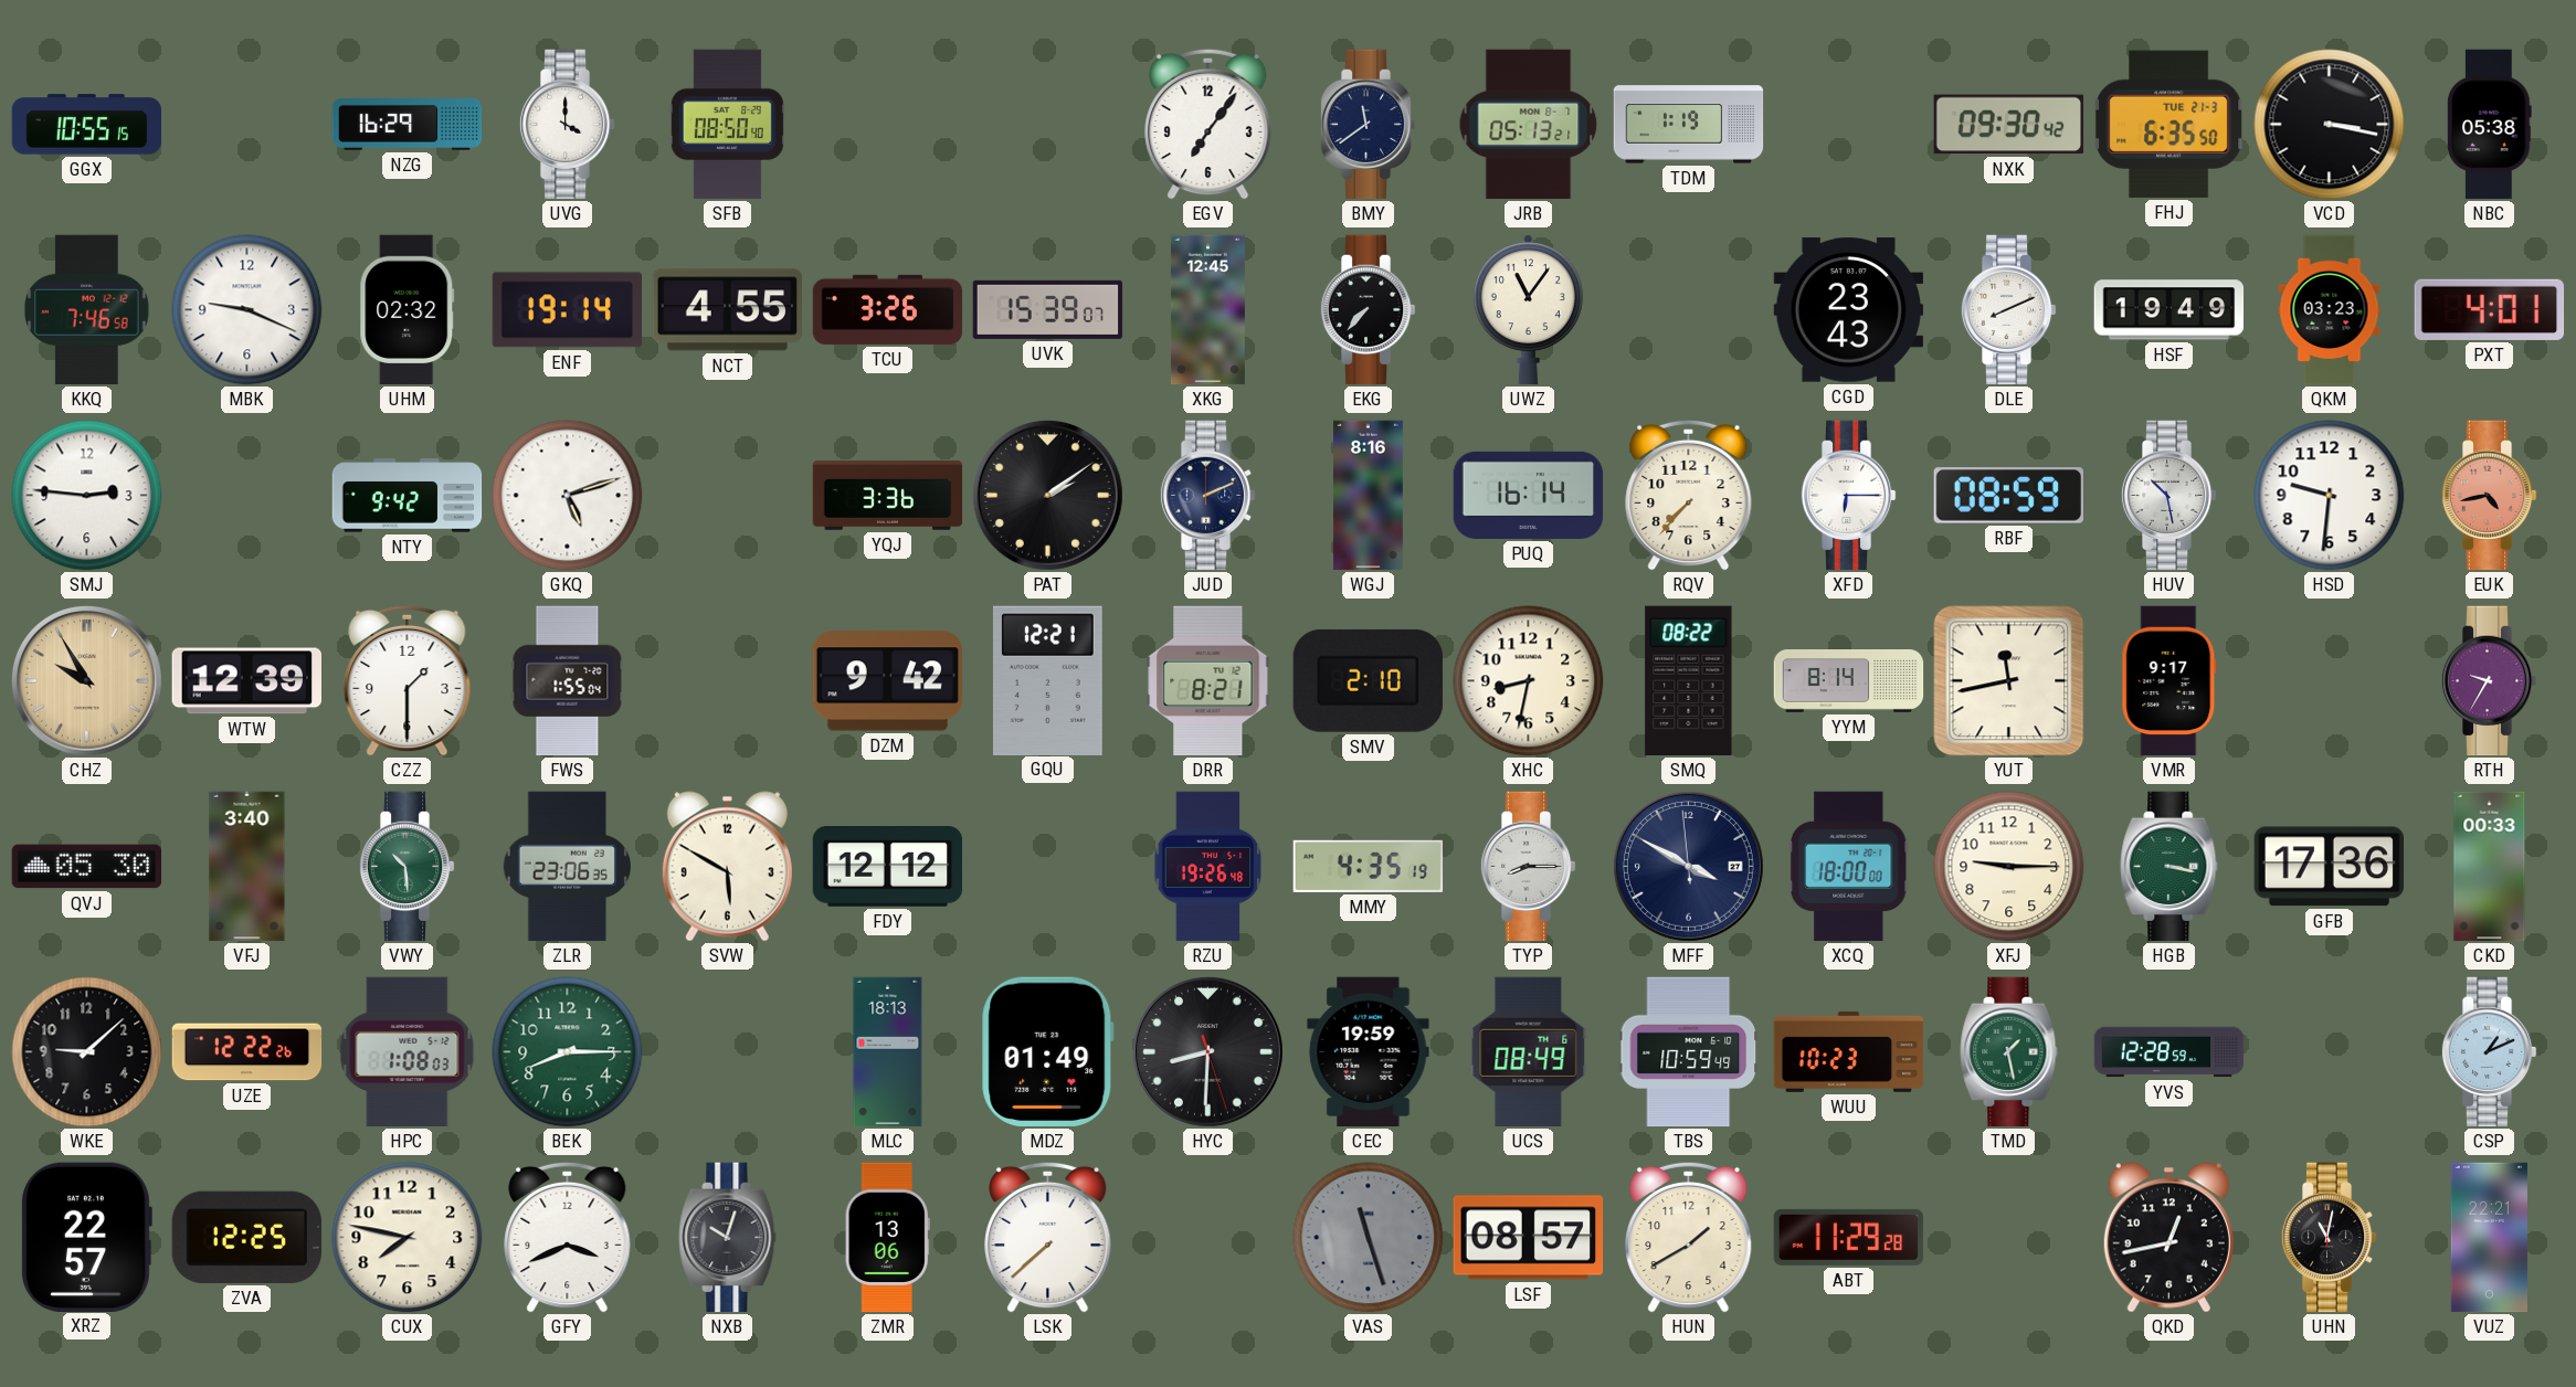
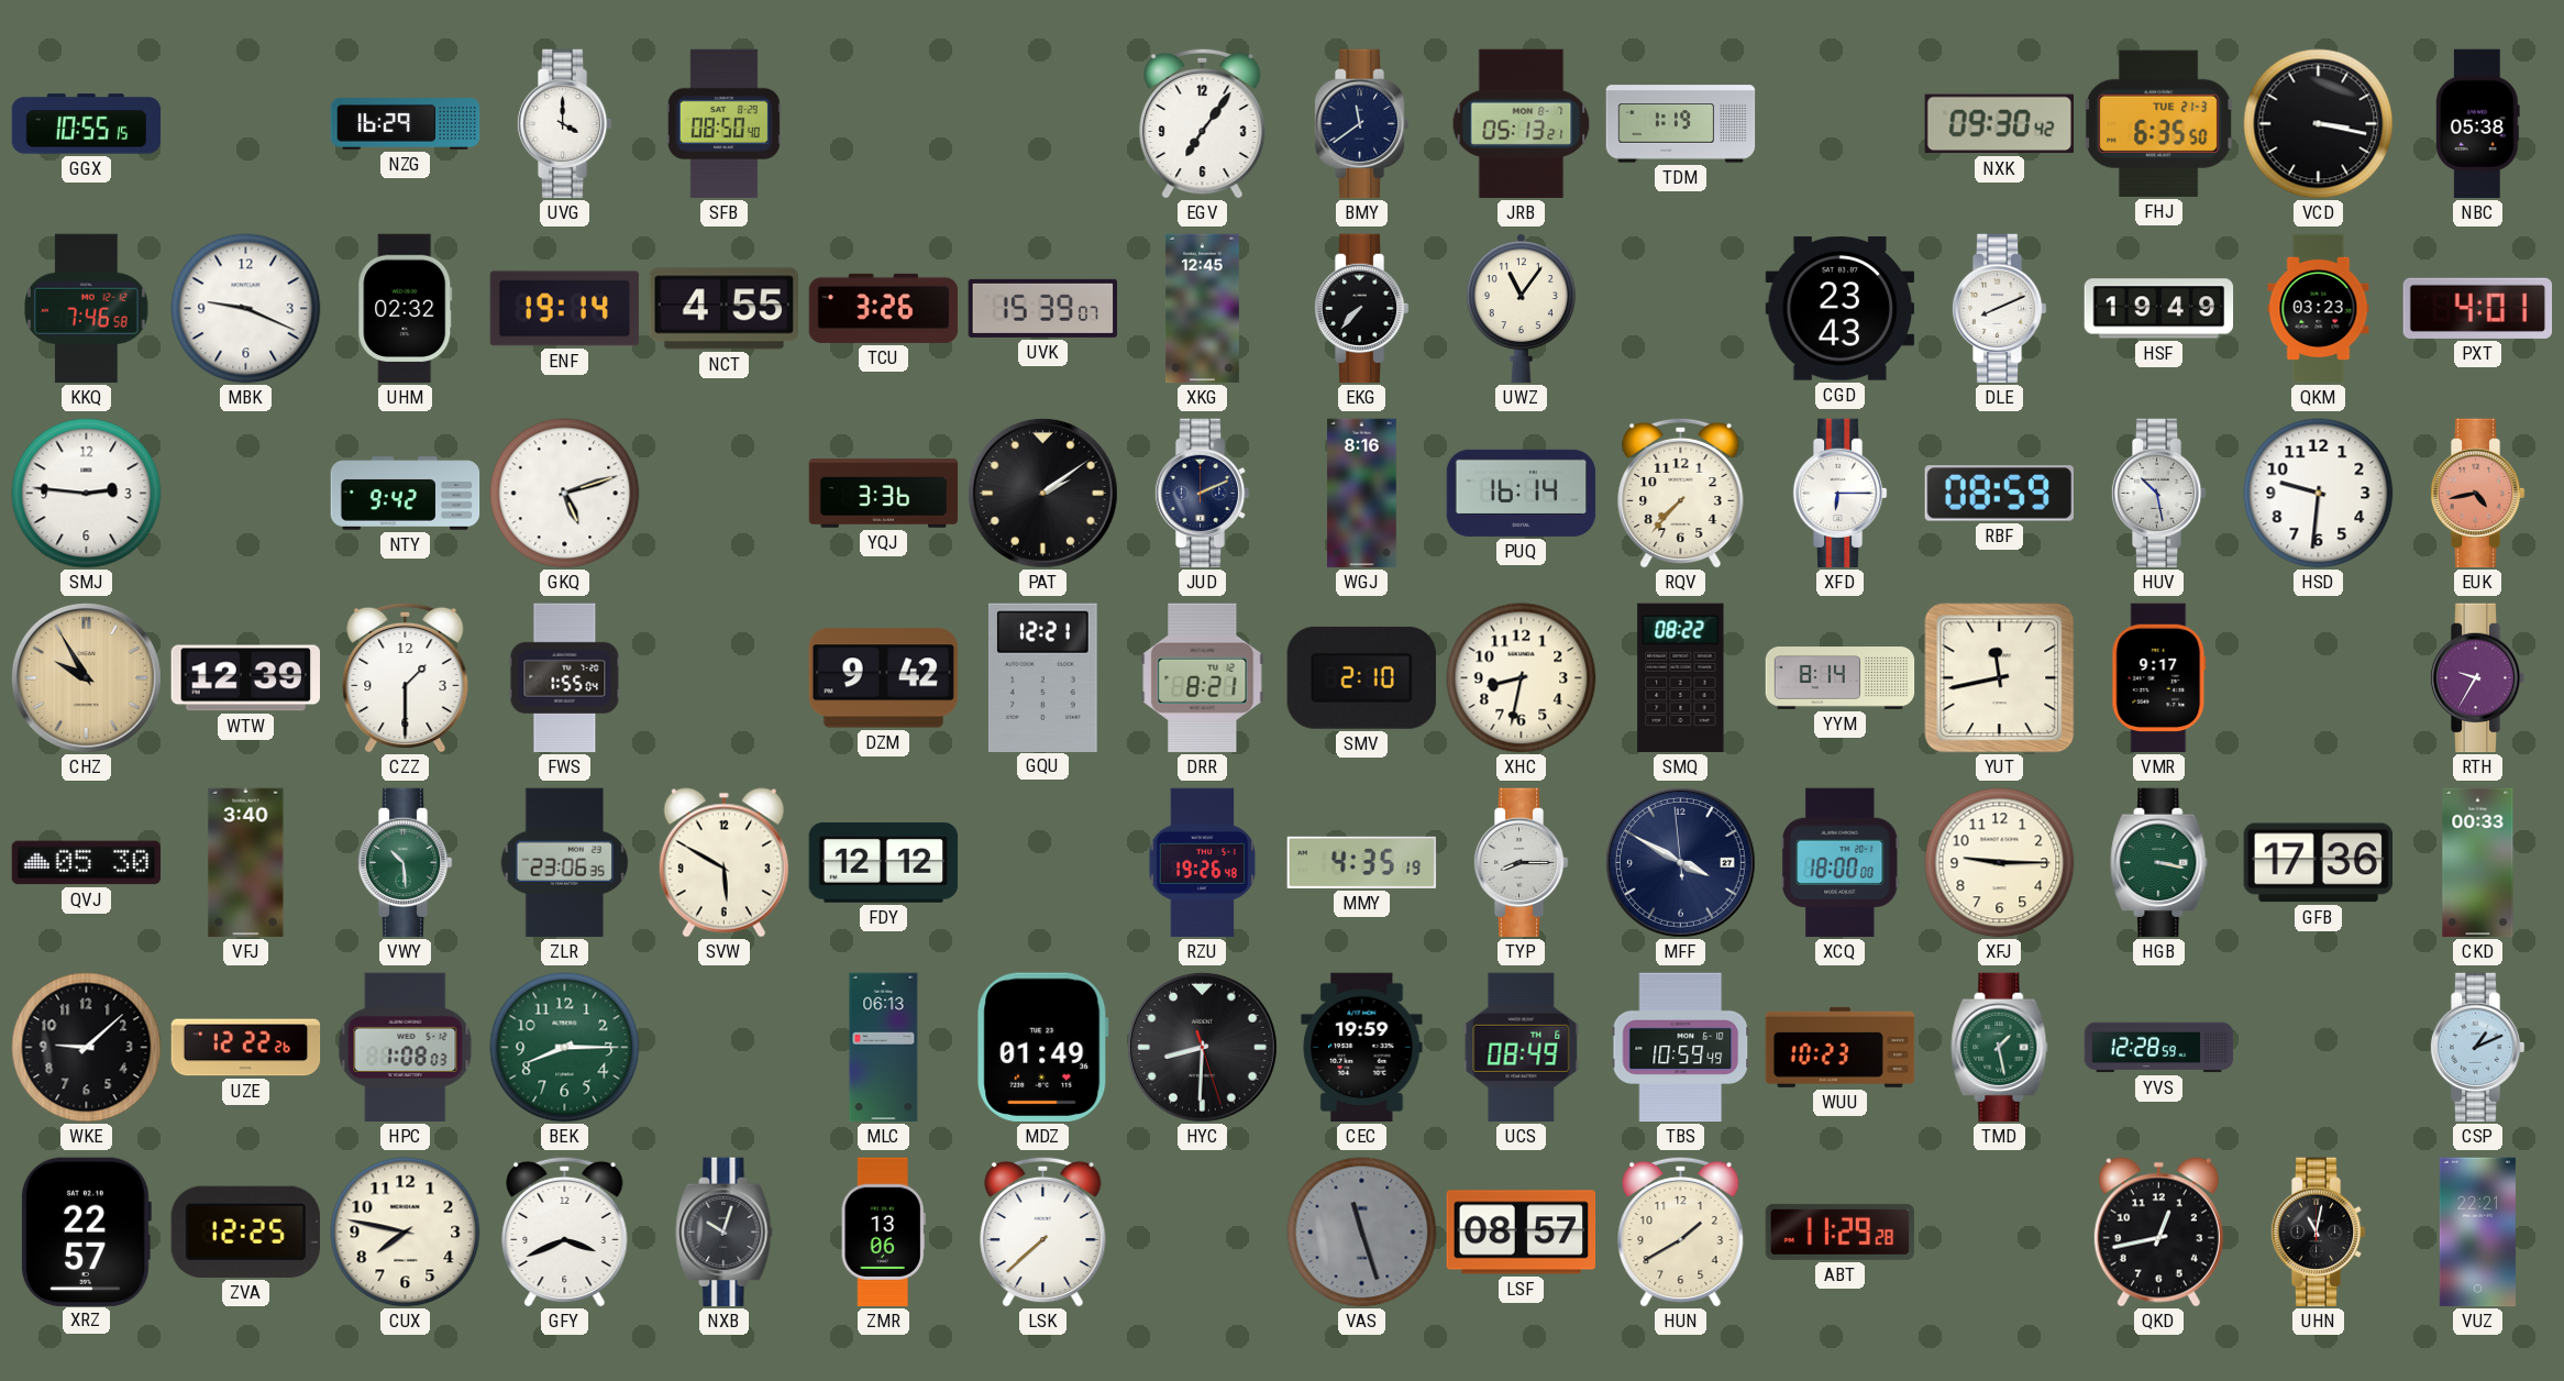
MLC: 18:13 -> 06:13
